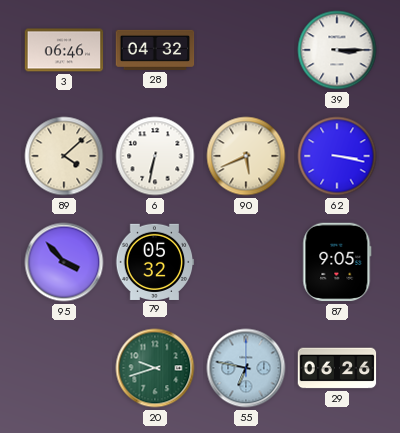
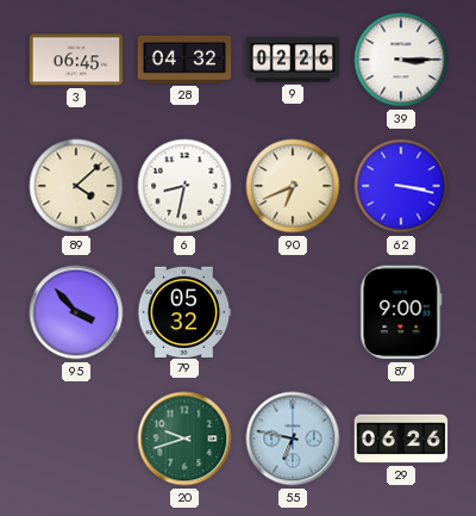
3: 06:46 -> 06:45
9: none -> 02:26
6: 6:32 -> 8:32
90: 5:41 -> 6:41
87: 9:05 -> 9:00
